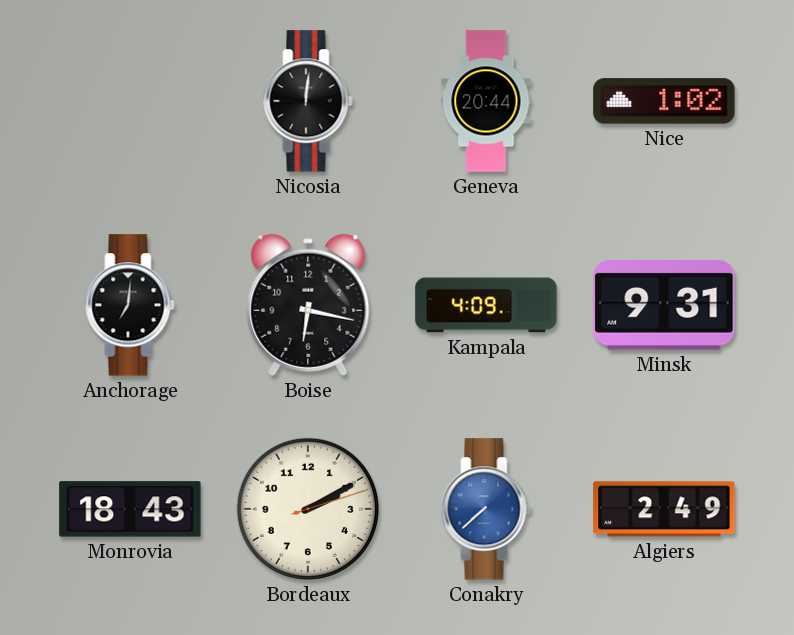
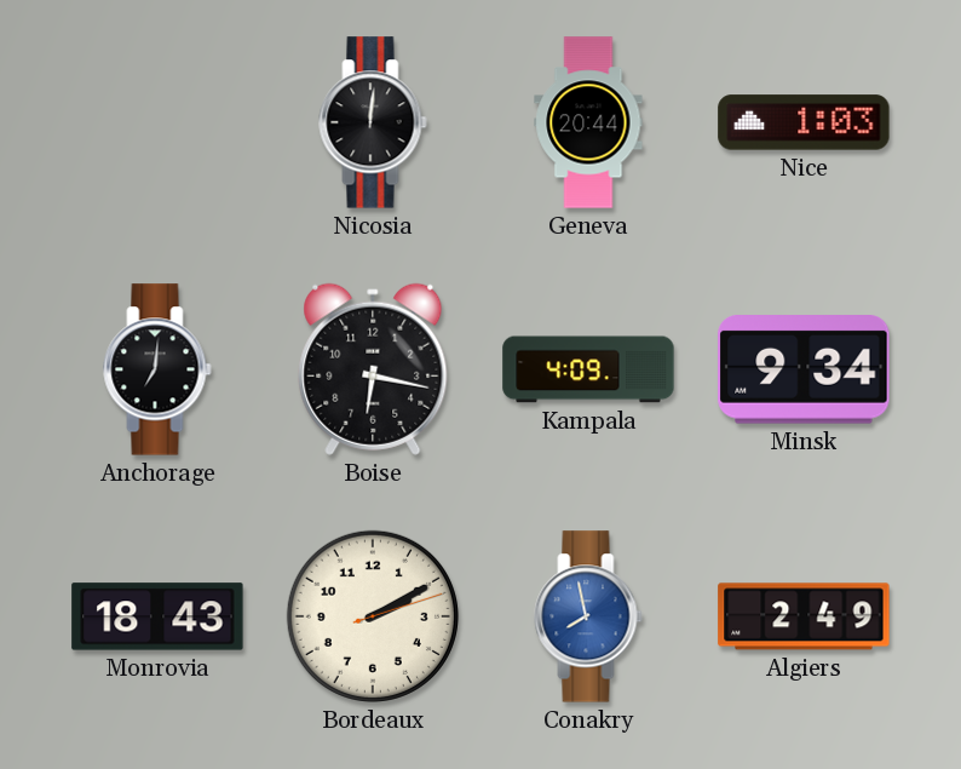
Nice: 1:02 -> 1:03
Minsk: 9:31 -> 9:34
Conakry: 7:38 -> 7:58
